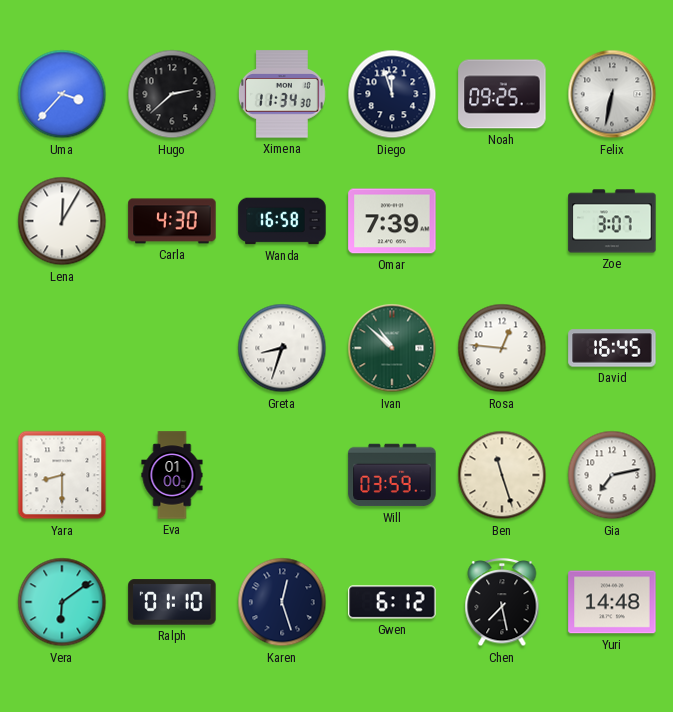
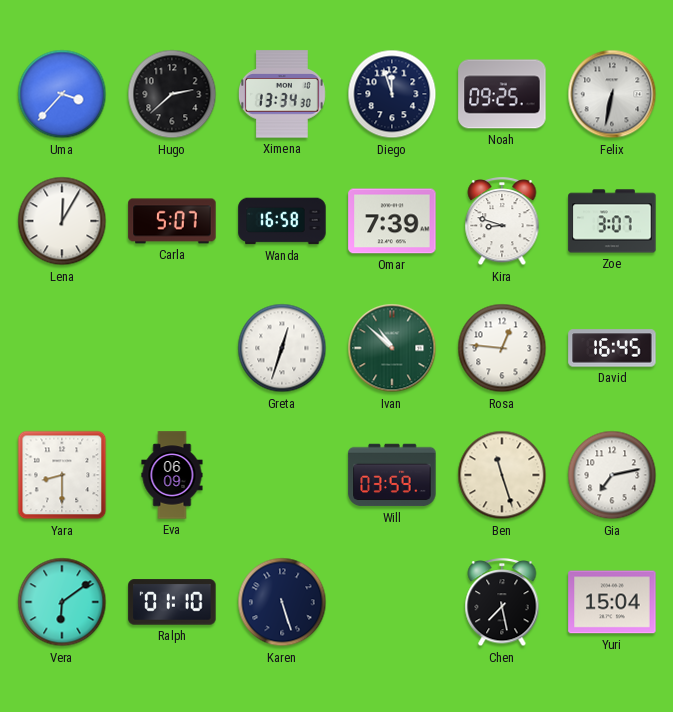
Ximena: 11:34 -> 13:34
Carla: 4:30 -> 5:07
Kira: none -> 8:48
Greta: 8:33 -> 12:33
Eva: 01:00 -> 06:09
Karen: 12:27 -> 5:27
Gwen: 6:12 -> none
Yuri: 14:48 -> 15:04
